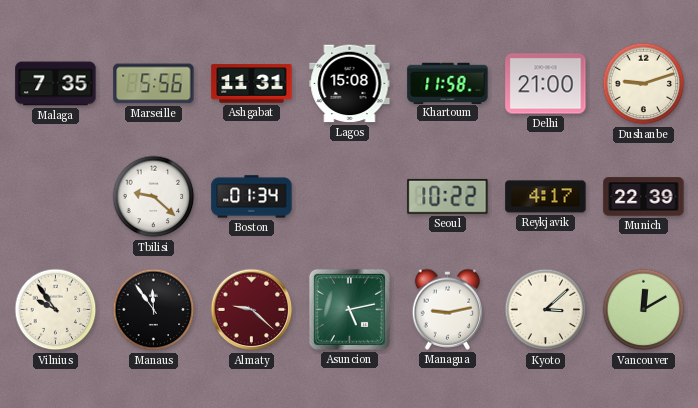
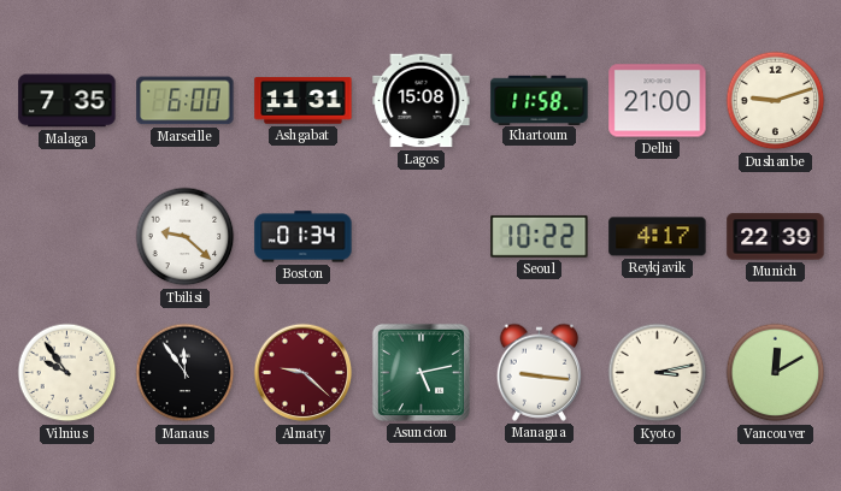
Marseille: 5:56 -> 6:00
Managua: 9:13 -> 9:16
Kyoto: 3:08 -> 3:13
